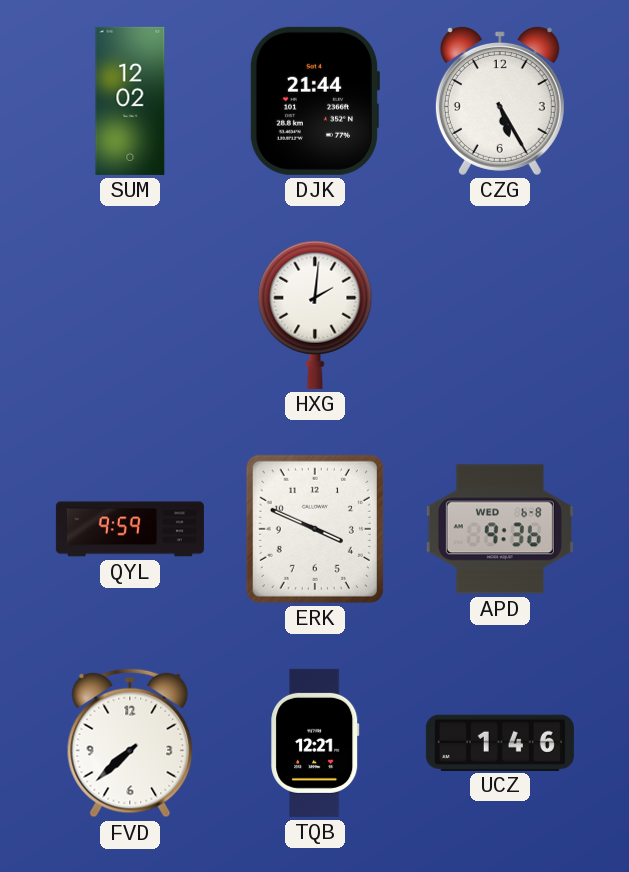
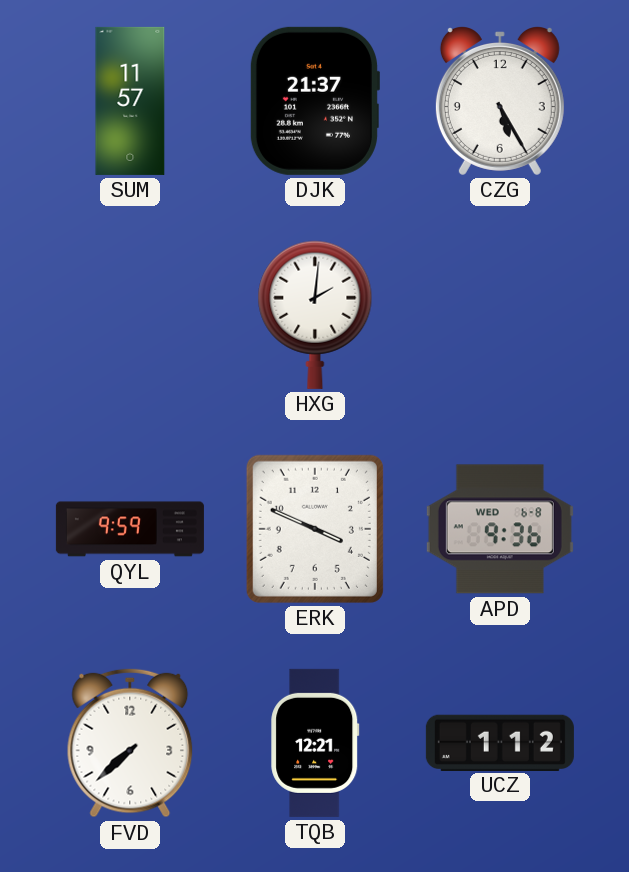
SUM: 12:02 -> 11:57
DJK: 21:44 -> 21:37
UCZ: 1:46 -> 1:12
